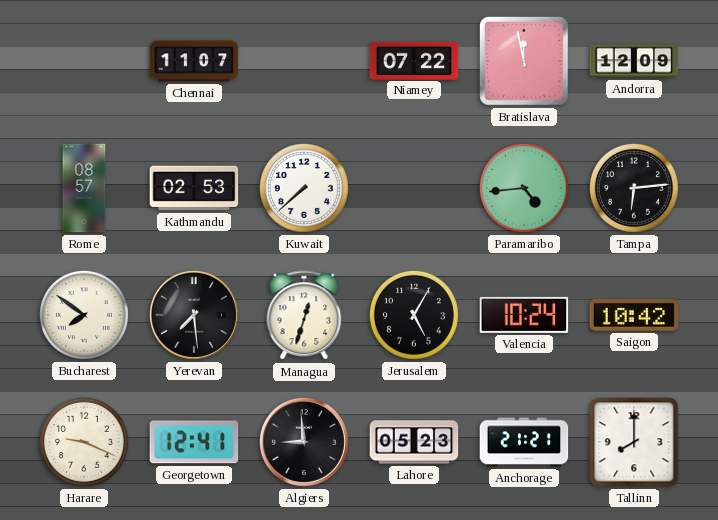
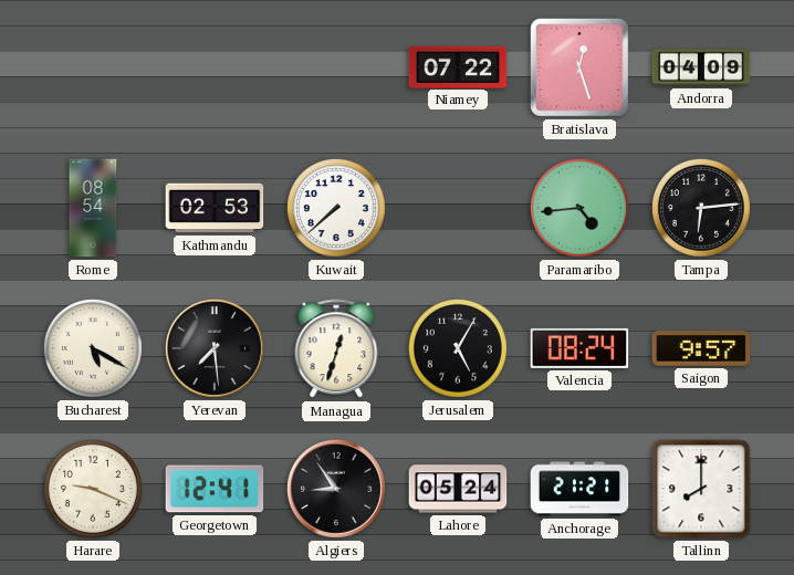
Chennai: 11:07 -> none
Bratislava: 11:58 -> 12:27
Andorra: 12:09 -> 04:09
Rome: 08:57 -> 08:54
Bucharest: 7:51 -> 5:20
Valencia: 10:24 -> 08:24
Saigon: 10:42 -> 9:57
Algiers: 8:59 -> 8:54
Lahore: 05:23 -> 05:24
